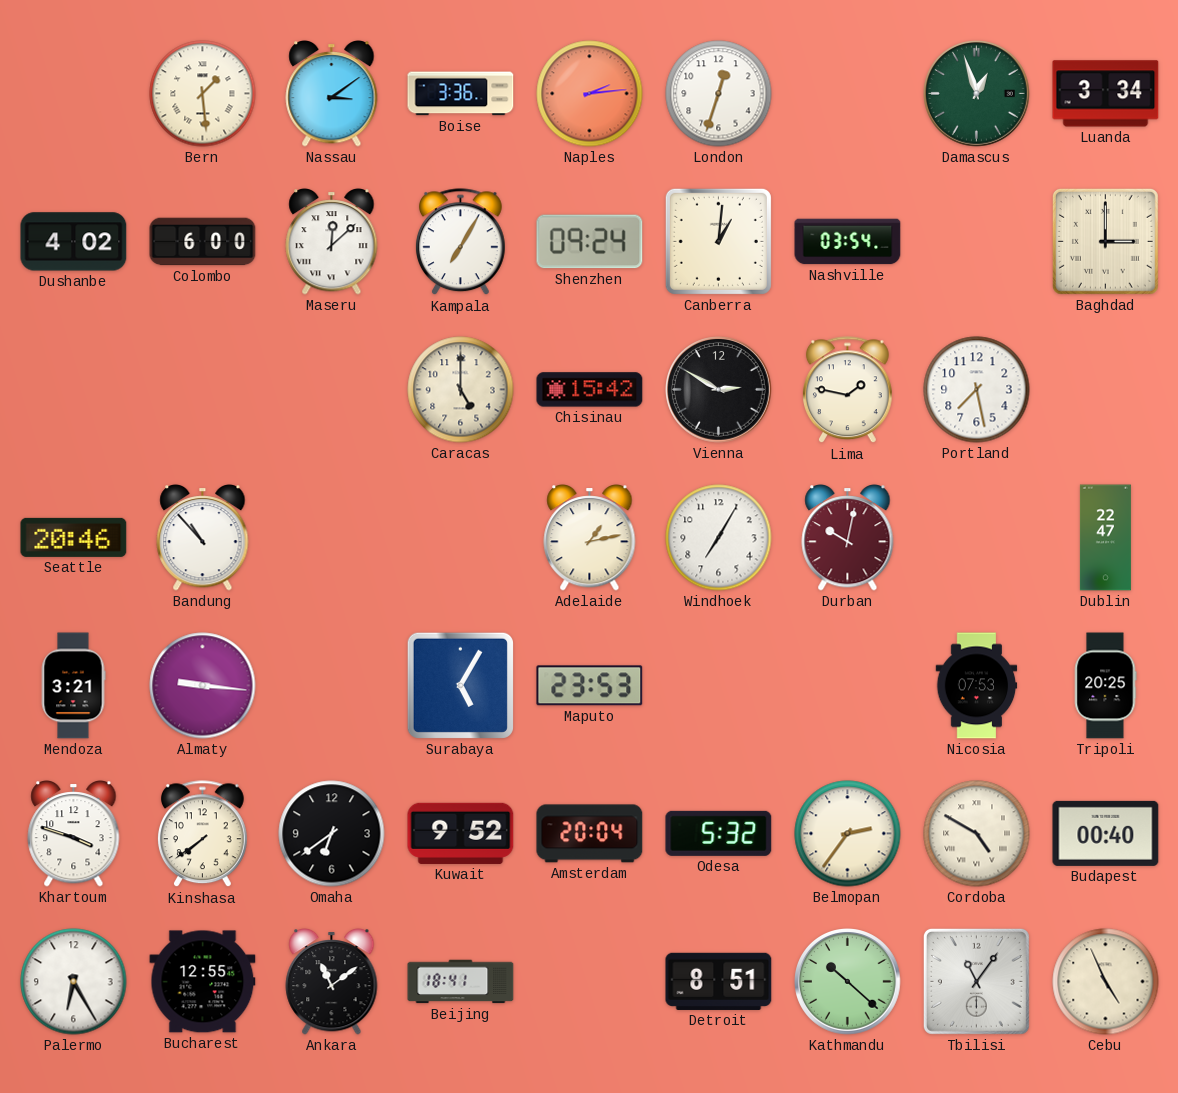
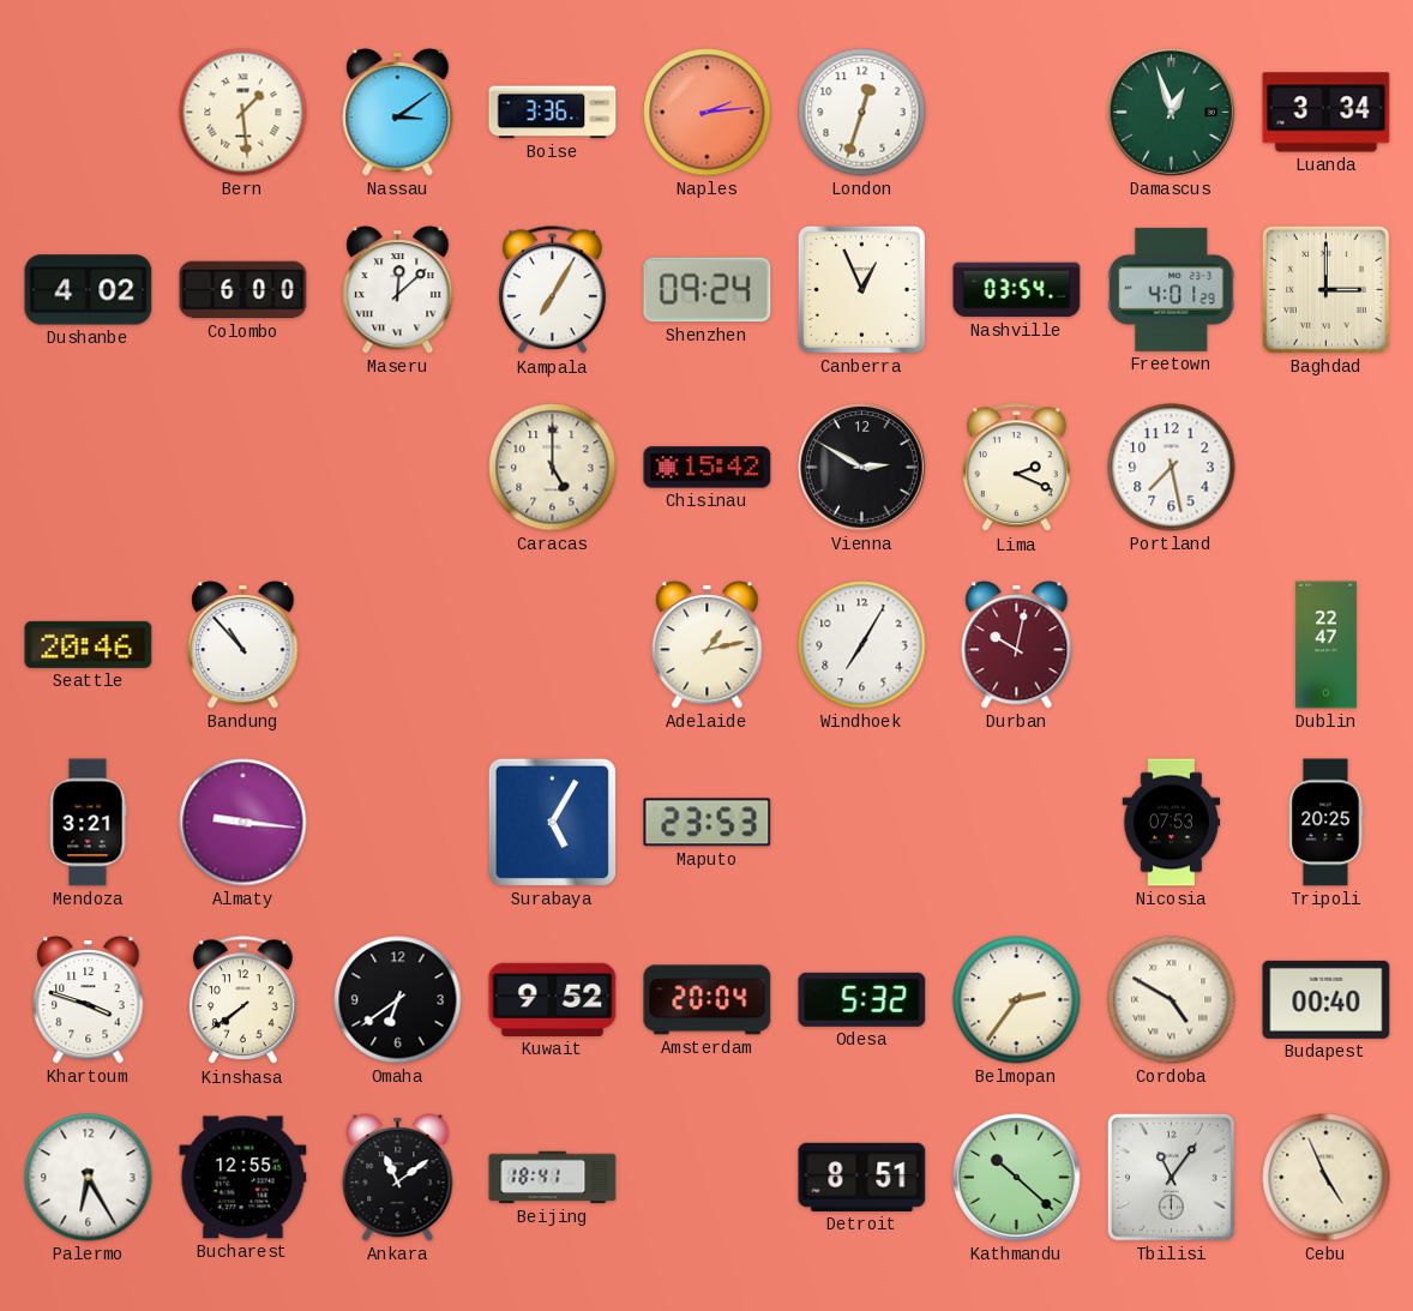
Canberra: 1:01 -> 12:56
Freetown: none -> 4:01
Lima: 1:47 -> 2:19
